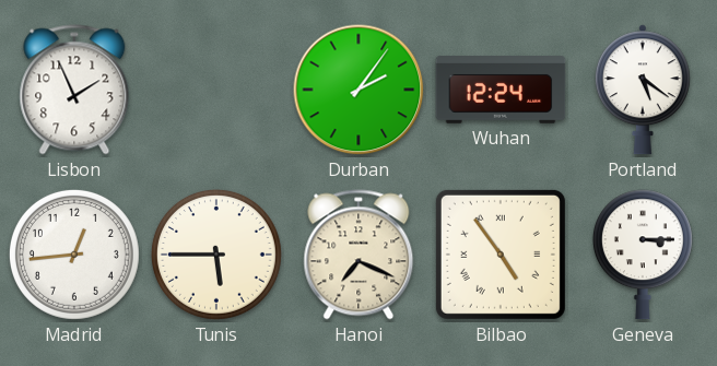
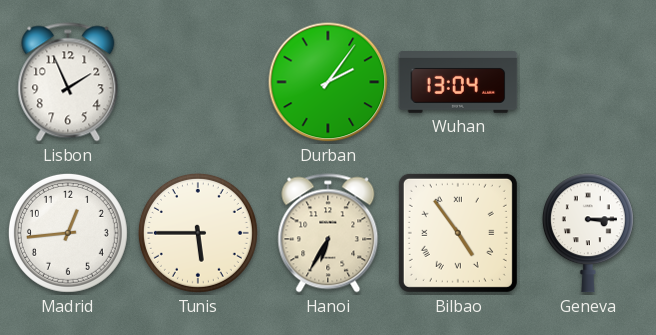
Wuhan: 12:24 -> 13:04
Portland: 5:21 -> none
Hanoi: 7:19 -> 6:35
